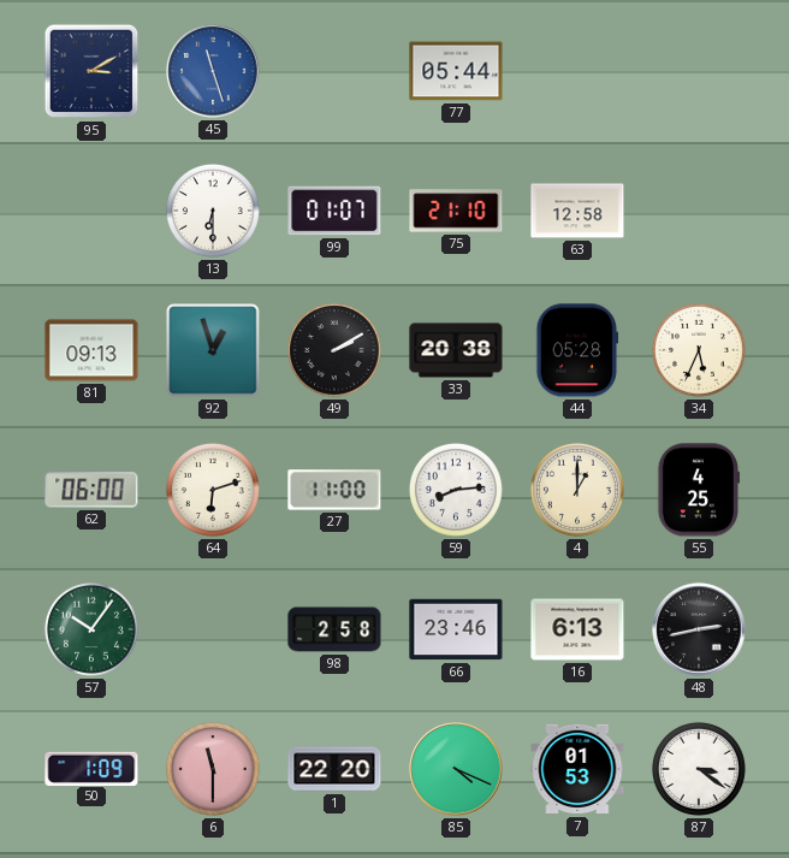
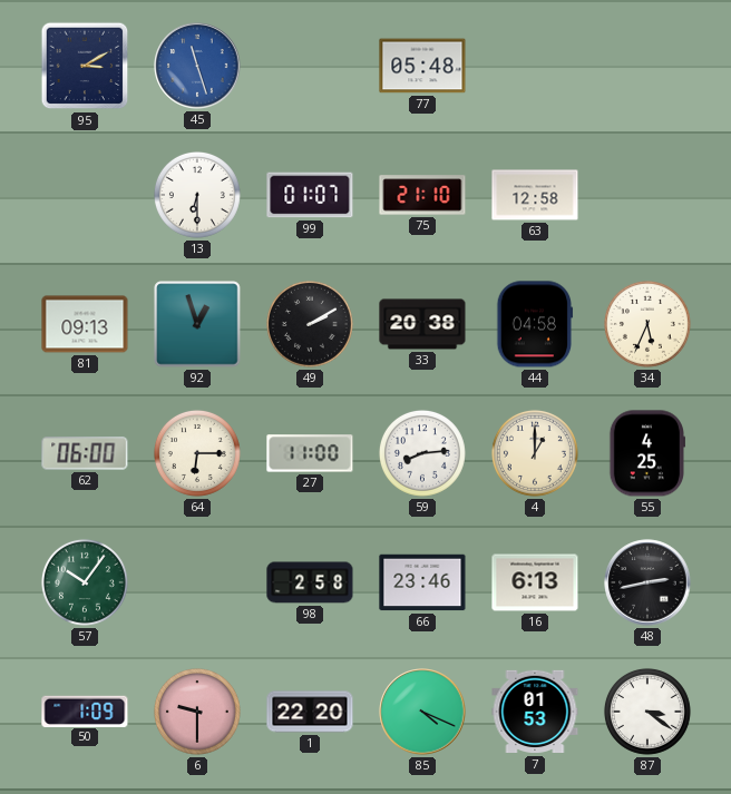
77: 05:44 -> 05:48
44: 05:28 -> 04:58
64: 6:12 -> 6:15
6: 11:30 -> 9:30
